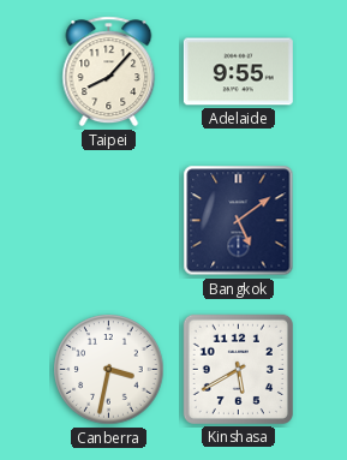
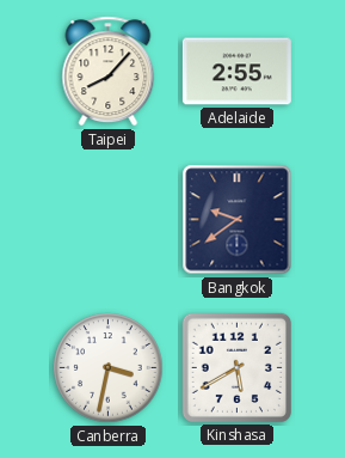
Adelaide: 9:55 -> 2:55
Bangkok: 5:09 -> 9:39
